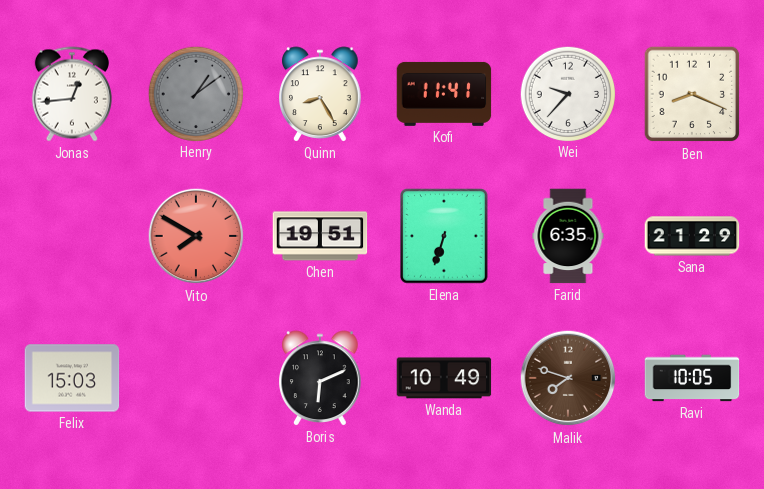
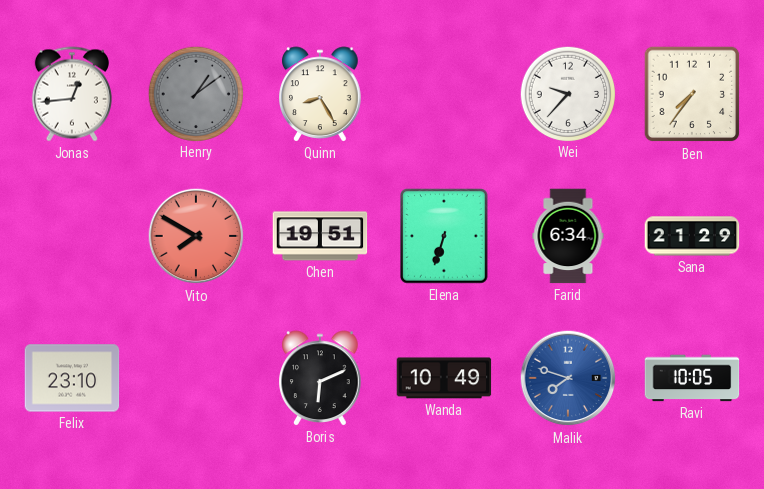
Kofi: 11:41 -> none
Ben: 8:19 -> 7:36
Farid: 6:35 -> 6:34
Felix: 15:03 -> 23:10
Malik dial: brown -> blue
